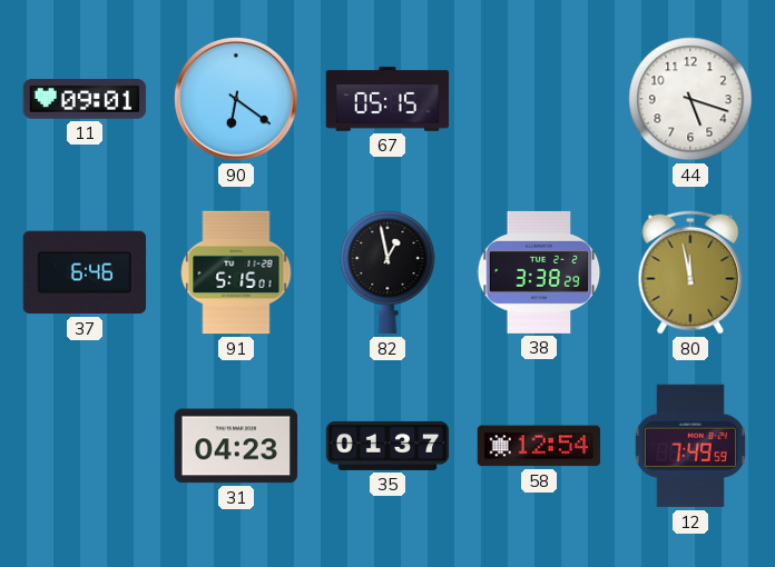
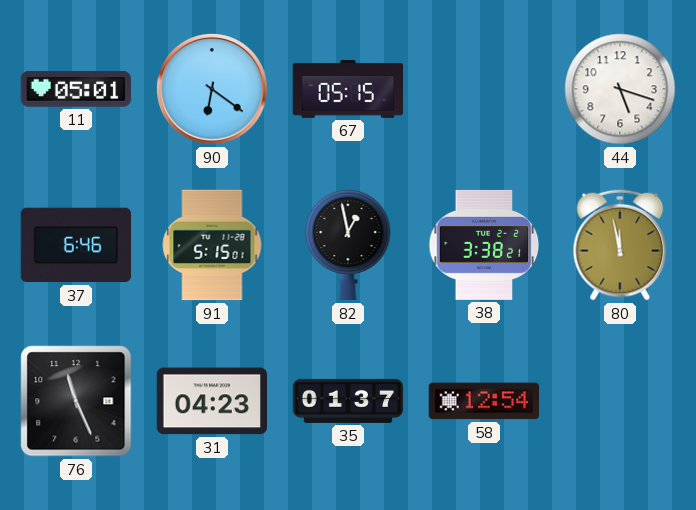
11: 09:01 -> 05:01
38: 3:38:29 -> 3:38:21
76: none -> 11:26
12: 7:49 -> none
